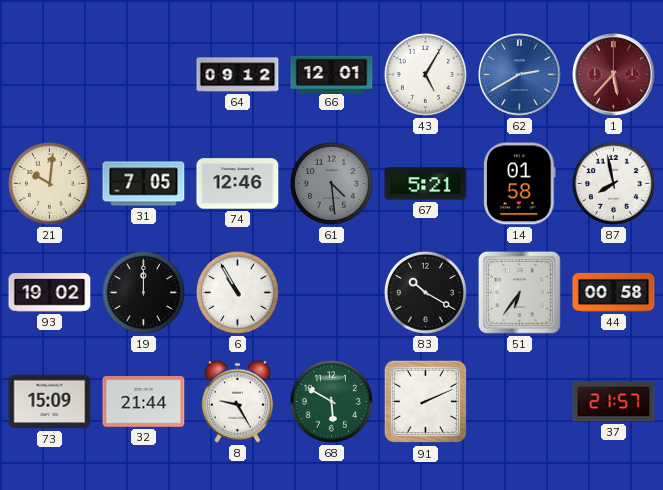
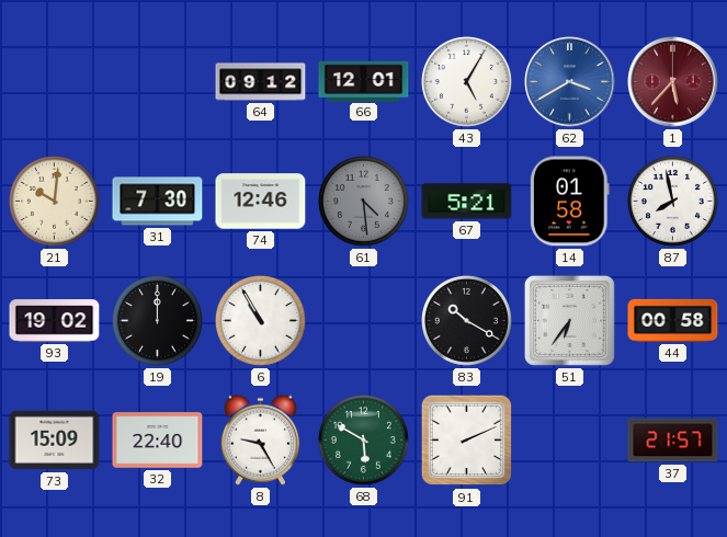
62: 2:40 -> 3:40
31: 7:05 -> 7:30
32: 21:44 -> 22:40
